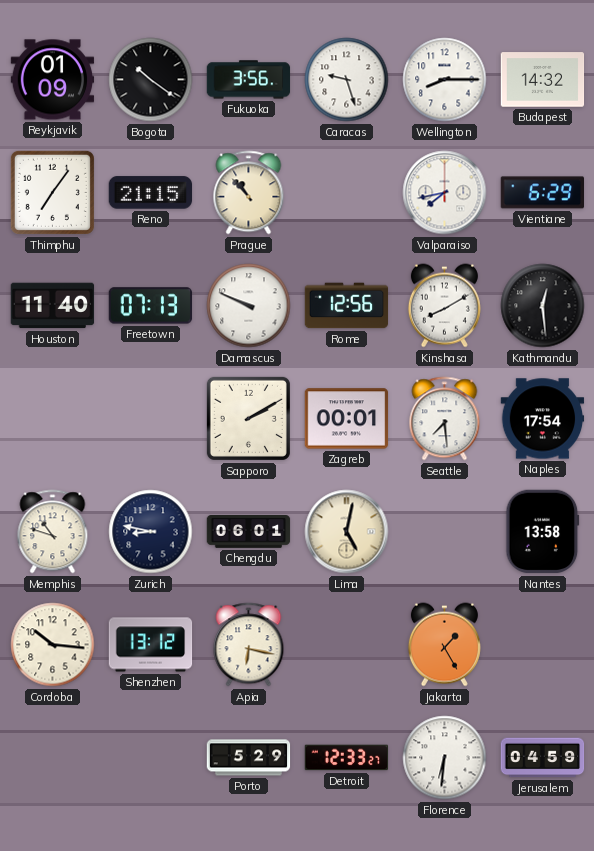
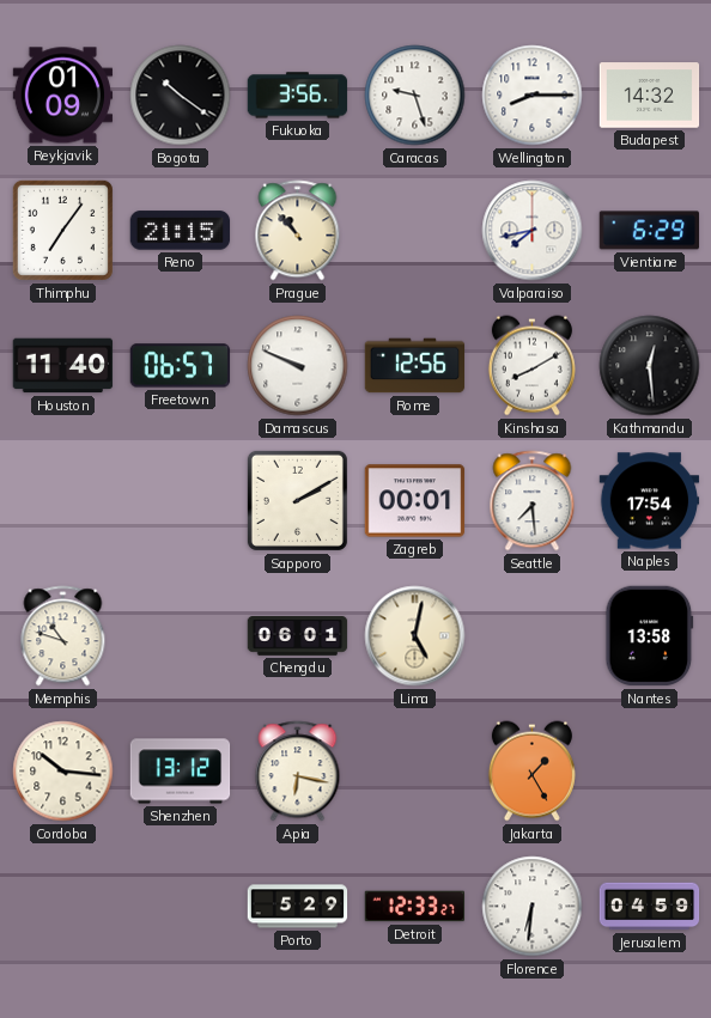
Freetown: 07:13 -> 06:57
Zurich: 8:47 -> none
